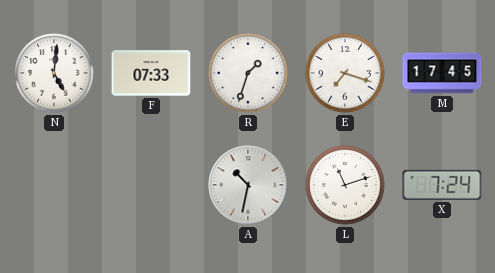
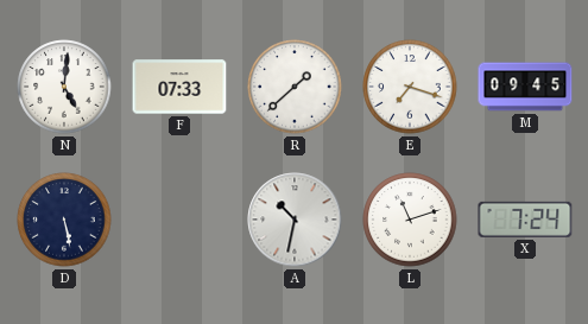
R: 1:33 -> 1:38
M: 17:45 -> 09:45
D: none -> 5:28
